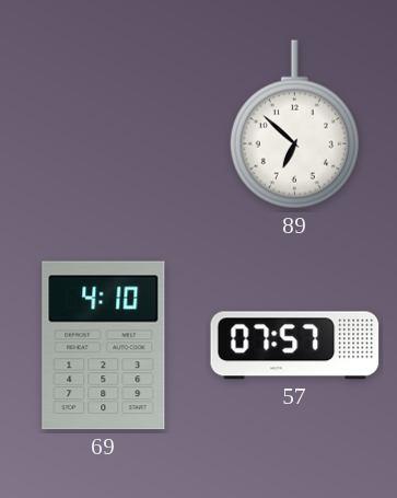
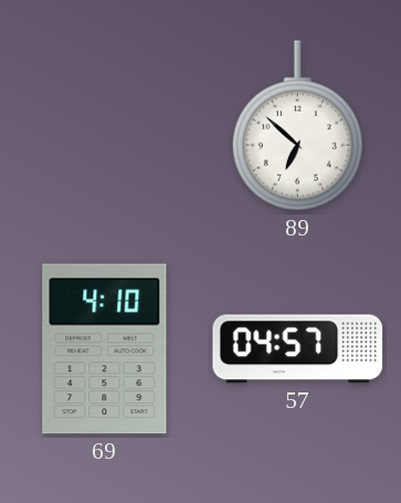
57: 07:57 -> 04:57
